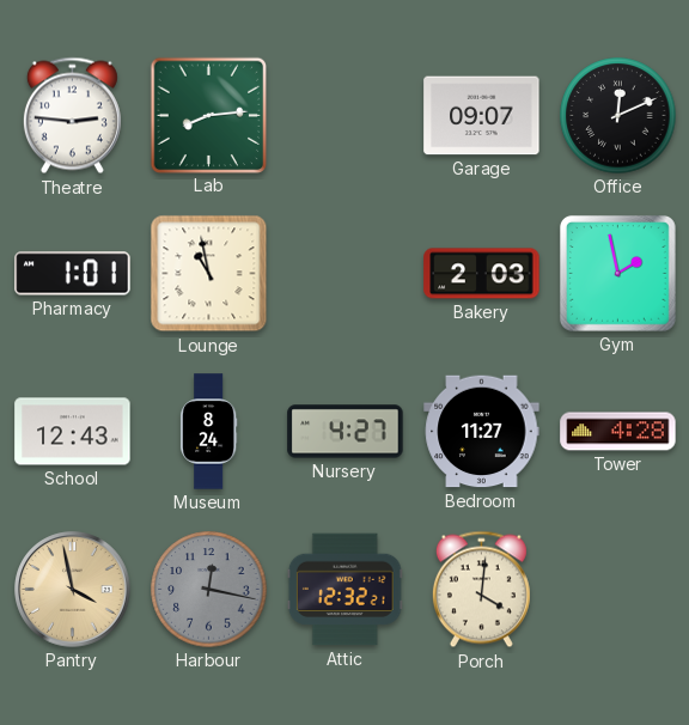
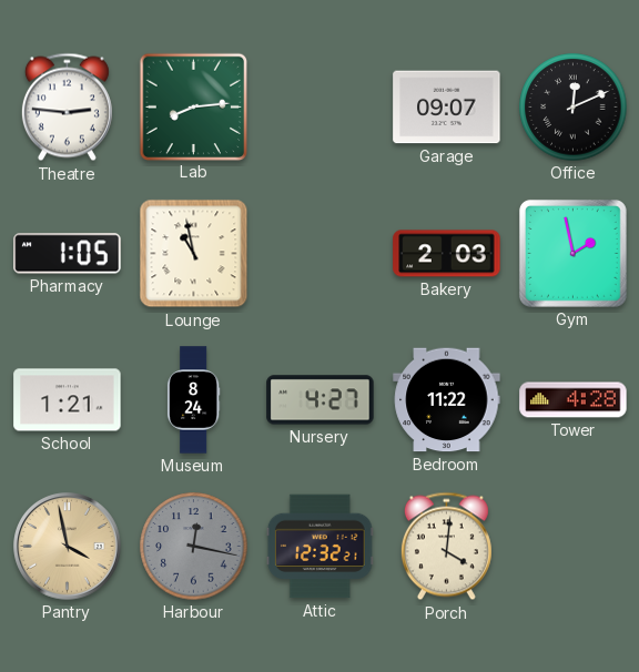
Pharmacy: 1:01 -> 1:05
School: 12:43 -> 1:21
Bedroom: 11:27 -> 11:22
